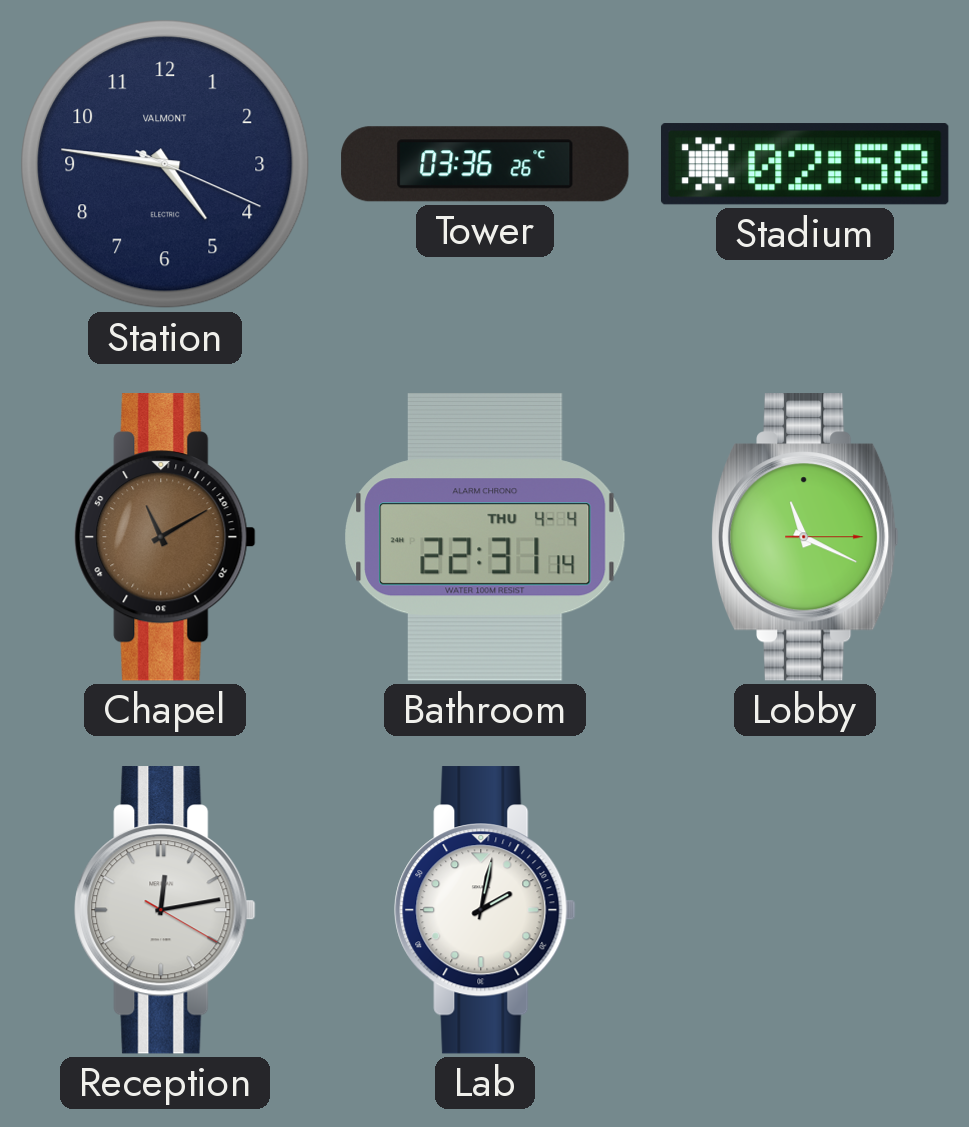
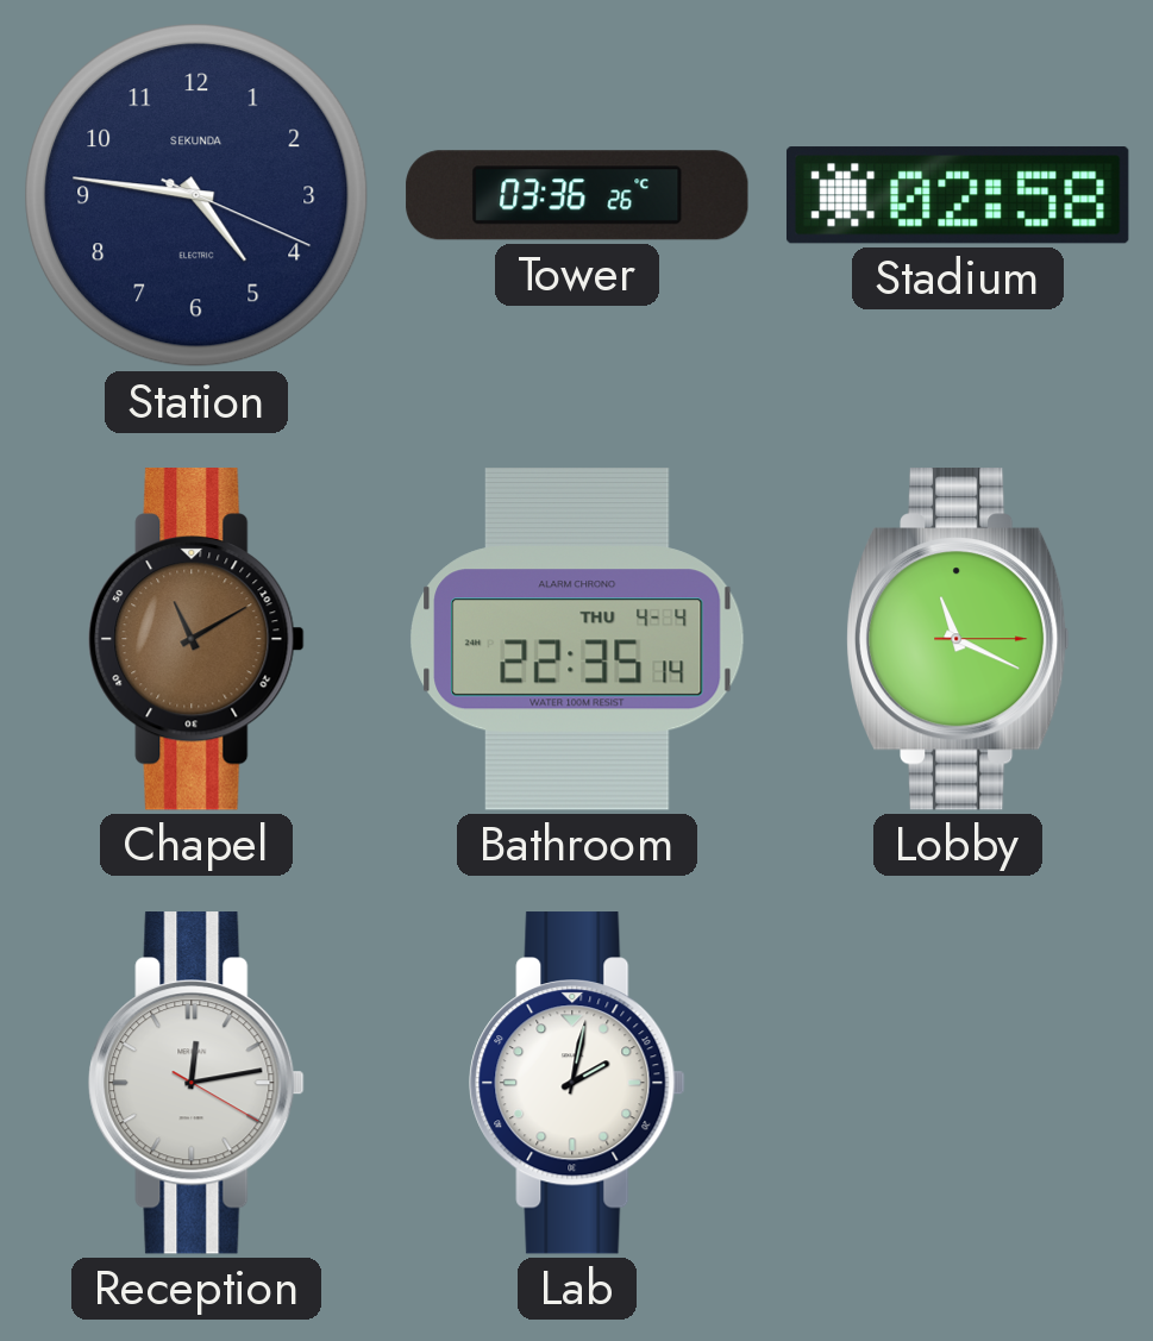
Station brand: VALMONT -> SEKUNDA
Bathroom: 22:31 -> 22:35
